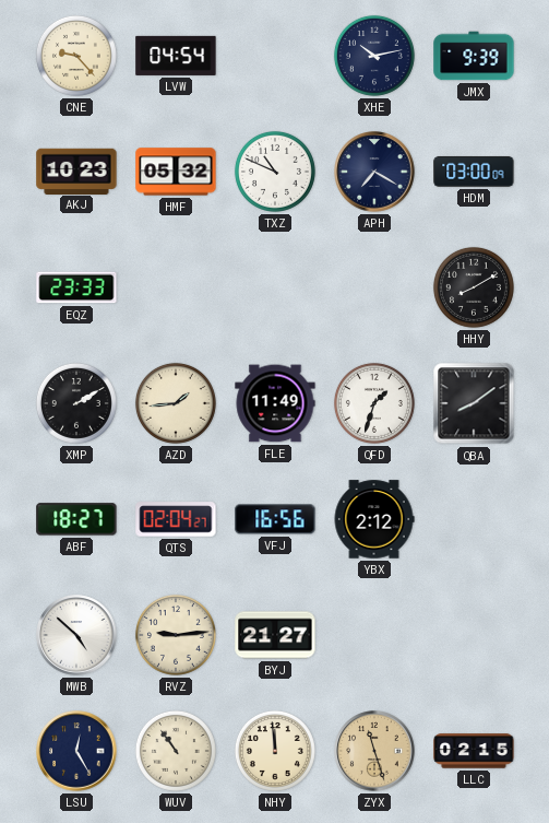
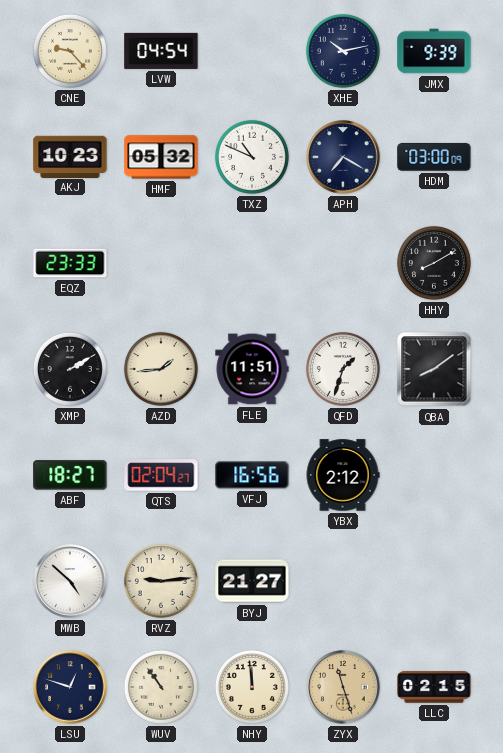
FLE: 11:49 -> 11:51
LSU: 12:25 -> 12:48
